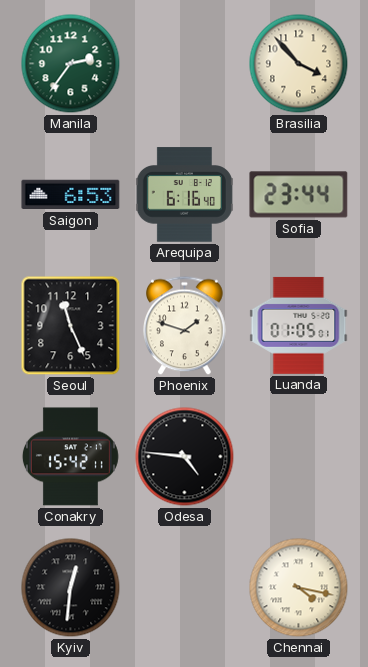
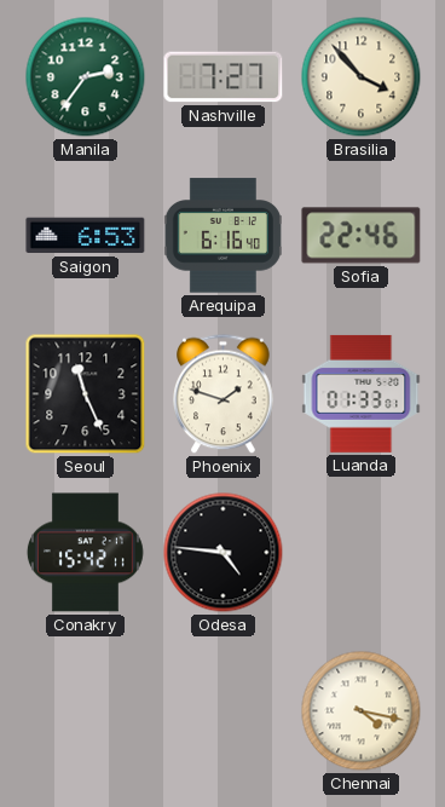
Nashville: none -> 7:27
Sofia: 23:44 -> 22:46
Luanda: 01:05 -> 01:33
Kyiv: 12:31 -> none
